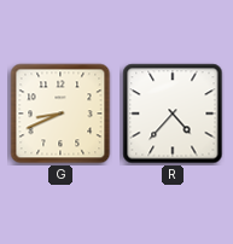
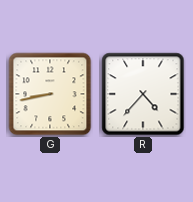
G: 8:41 -> 8:43
